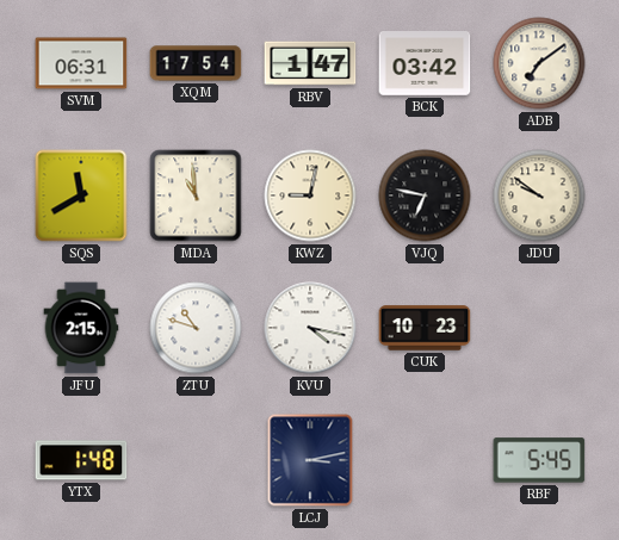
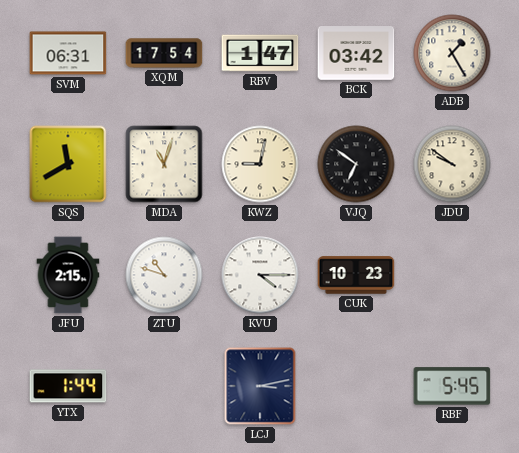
ADB: 7:09 -> 1:25
MDA: 10:59 -> 11:03
VJQ: 6:47 -> 6:51
KVU: 4:17 -> 4:15
YTX: 1:48 -> 1:44
